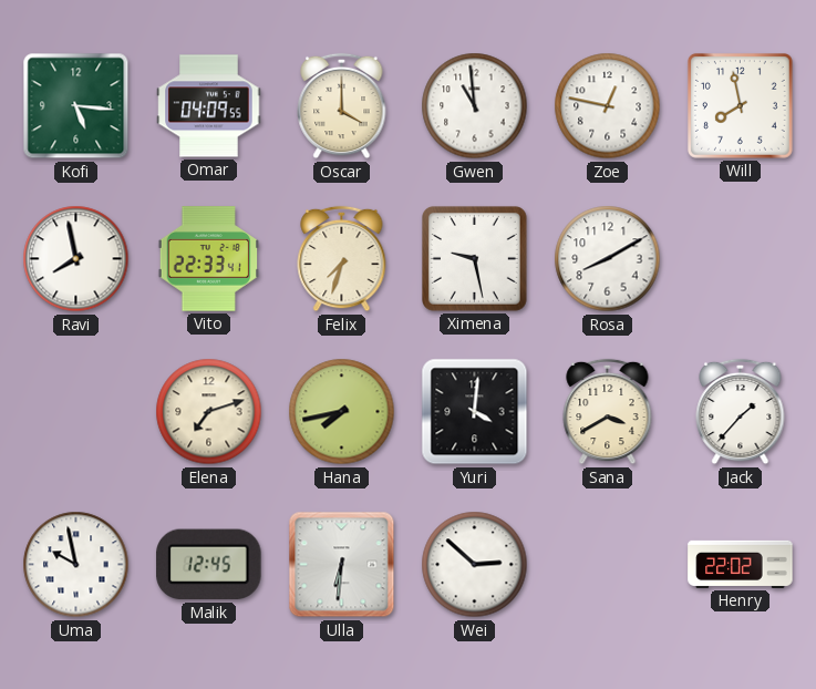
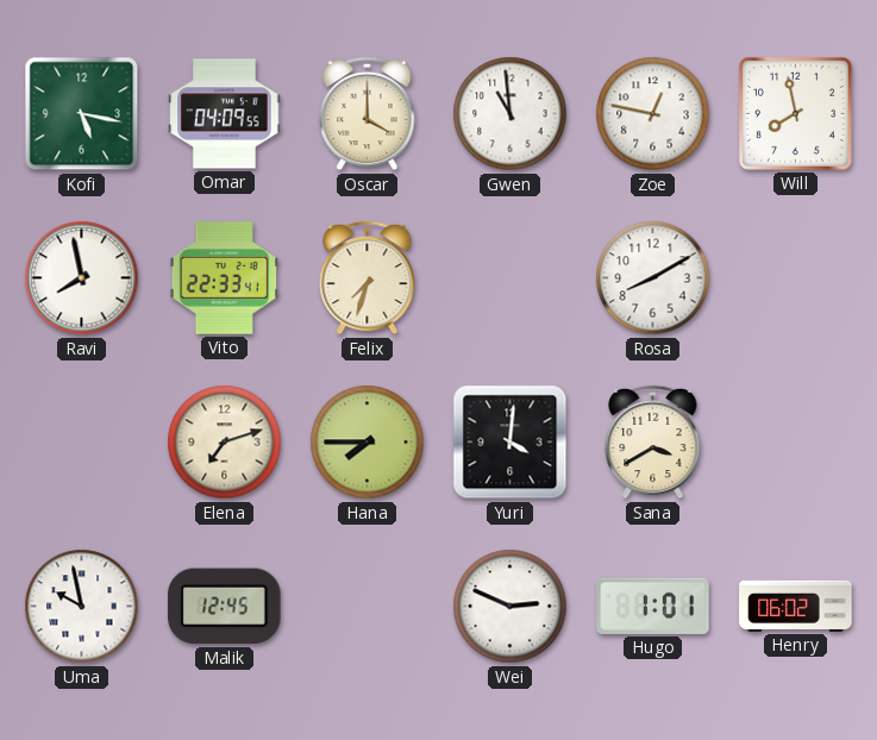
Kofi: 5:16 -> 5:17
Ximena: 9:28 -> none
Hana: 7:43 -> 7:45
Jack: 1:37 -> none
Ulla: 6:31 -> none
Wei: 2:52 -> 2:49
Hugo: none -> 1:01
Henry: 22:02 -> 06:02
